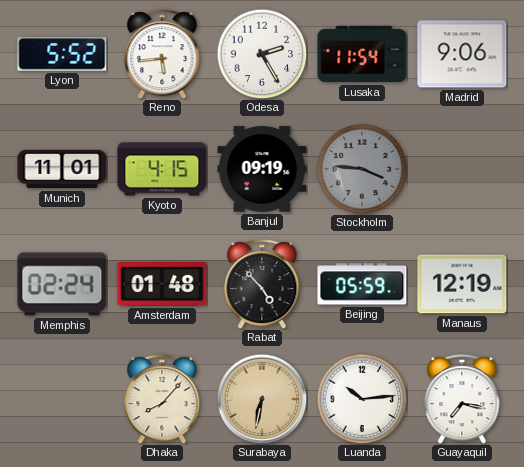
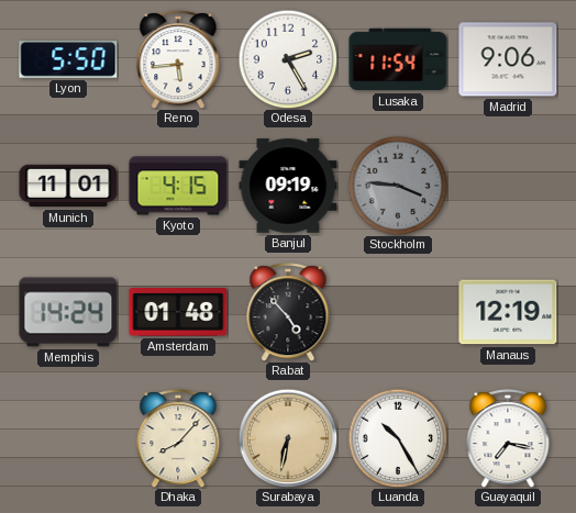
Lyon: 5:52 -> 5:50
Memphis: 02:24 -> 14:24
Beijing: 05:59 -> none
Luanda: 10:14 -> 10:25
